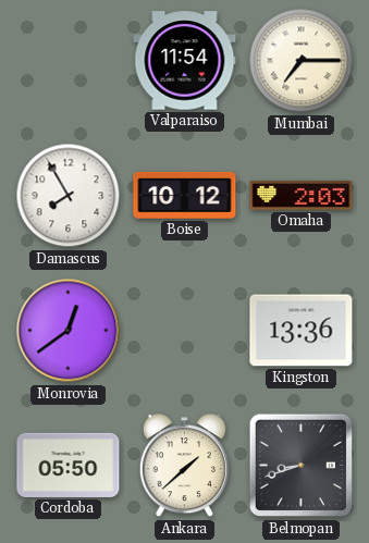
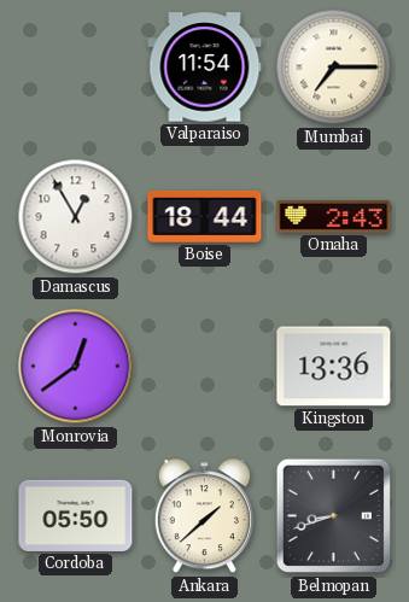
Damascus: 7:55 -> 12:55
Boise: 10:12 -> 18:44
Omaha: 2:03 -> 2:43
